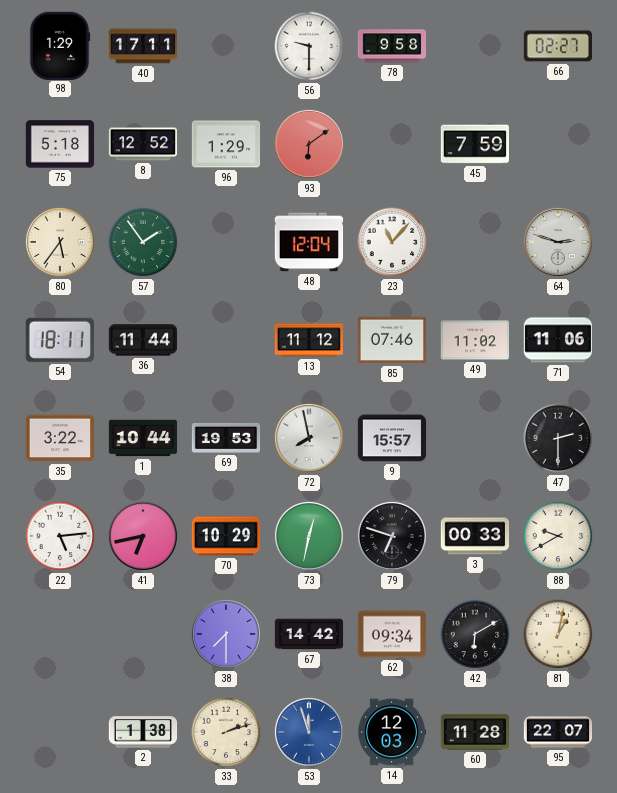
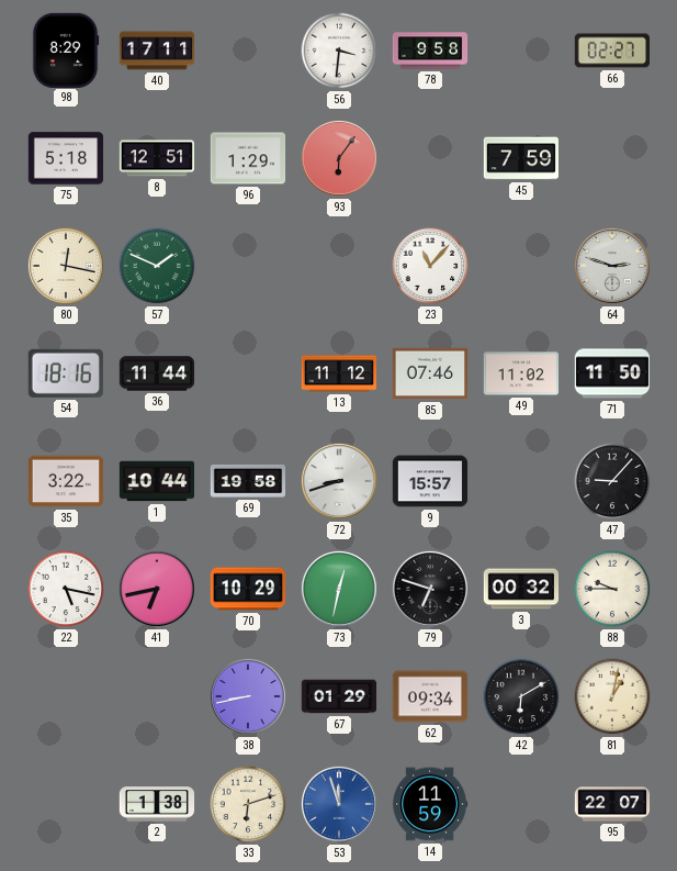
98: 1:29 -> 8:29
56: 9:30 -> 3:31
8: 12:52 -> 12:51
93: 6:09 -> 6:06
80: 5:36 -> 12:17
57: 1:54 -> 1:49
48: 12:04 -> none
54: 18:11 -> 18:16
71: 11:06 -> 11:50
69: 19:53 -> 19:58
72: 7:58 -> 8:42
47: 2:30 -> 9:07
22: 5:14 -> 5:17
3: 00:33 -> 00:32
88: 9:40 -> 9:45
38: 7:30 -> 8:43
67: 14:42 -> 01:29
33: 2:12 -> 6:12
14: 12:03 -> 11:59
60: 11:28 -> none
